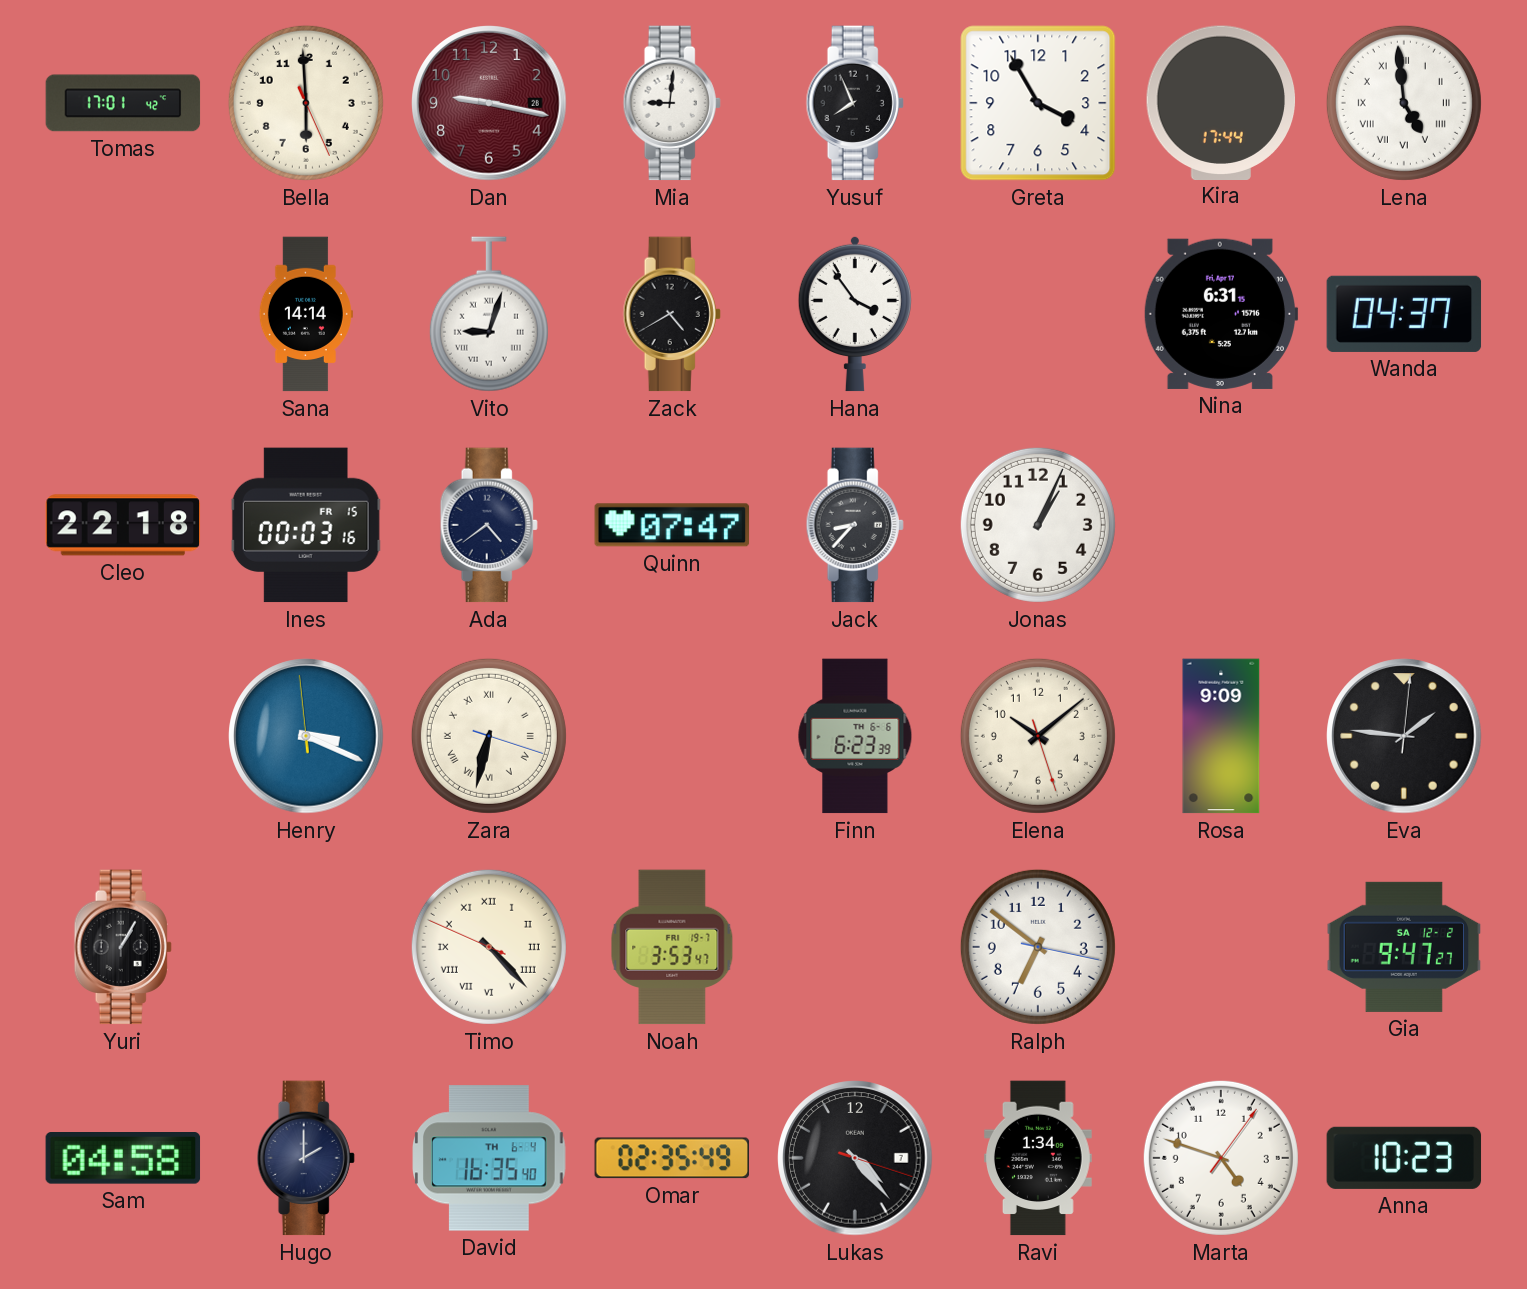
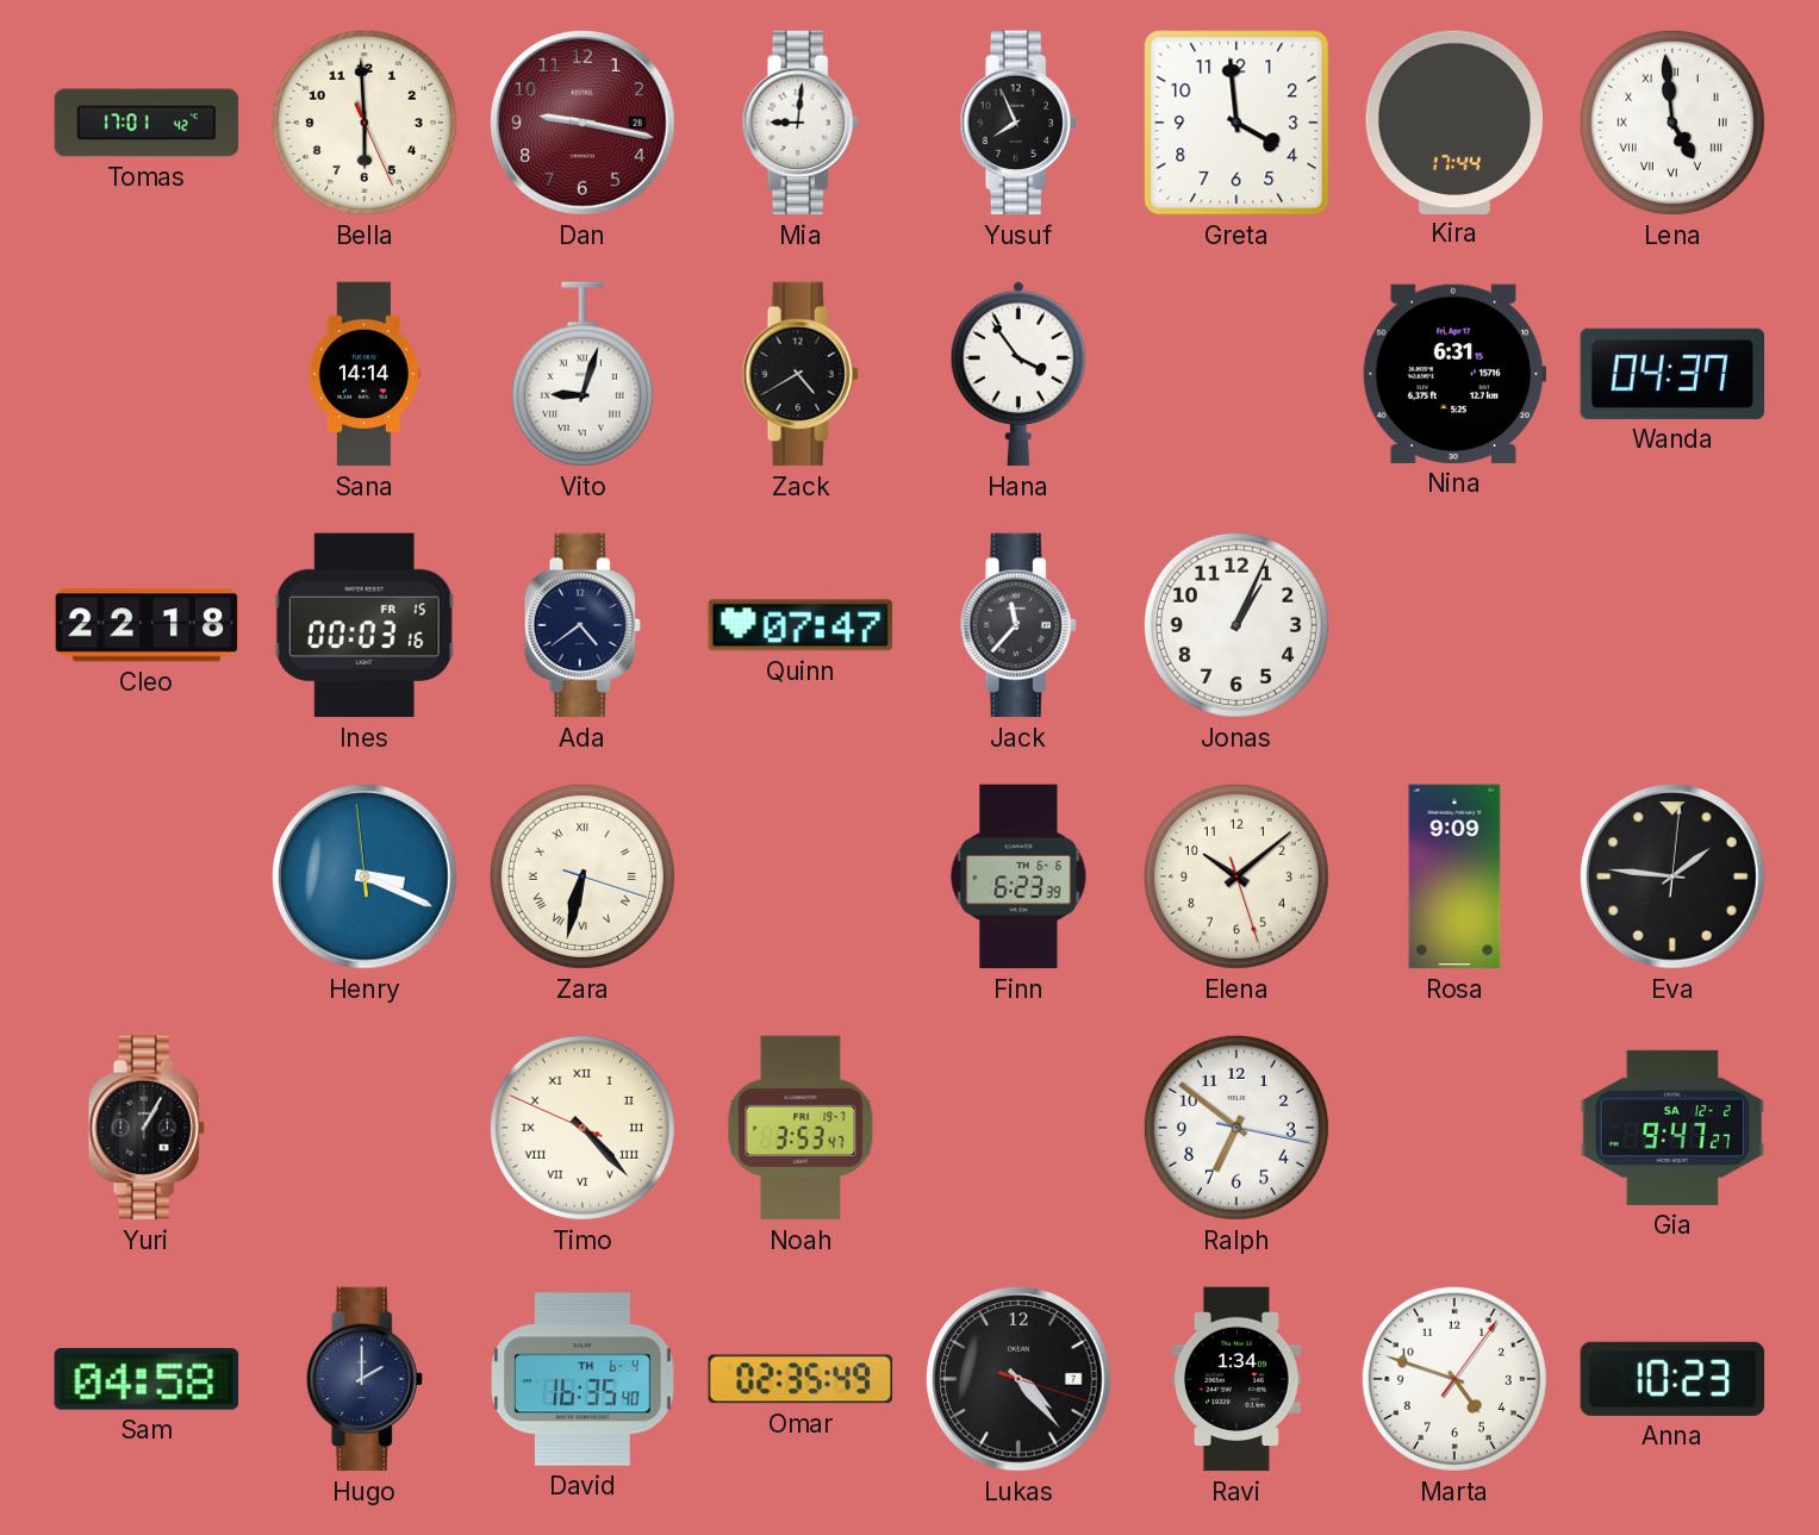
Greta: 3:55 -> 3:59
Jack: 8:37 -> 11:37
